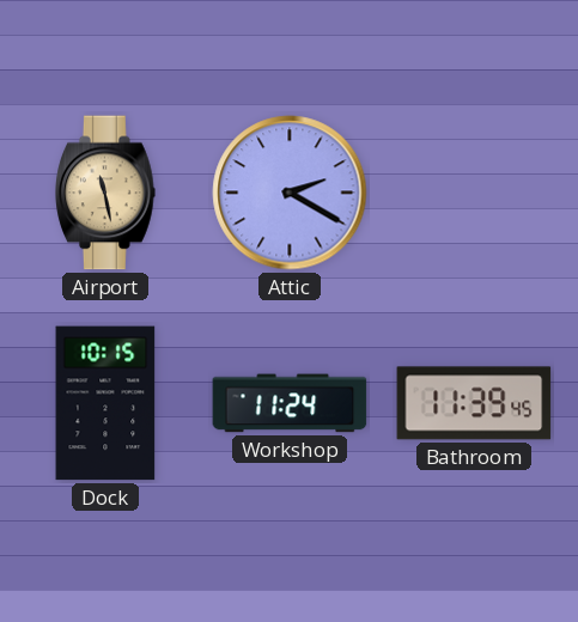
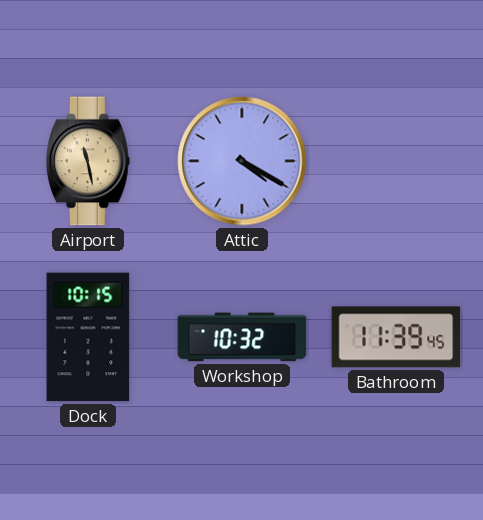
Attic: 2:20 -> 4:20
Workshop: 11:24 -> 10:32
